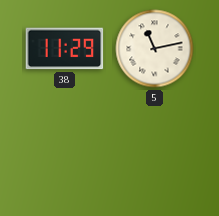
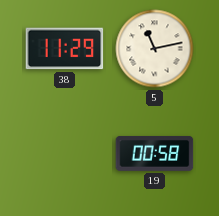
19: none -> 00:58
